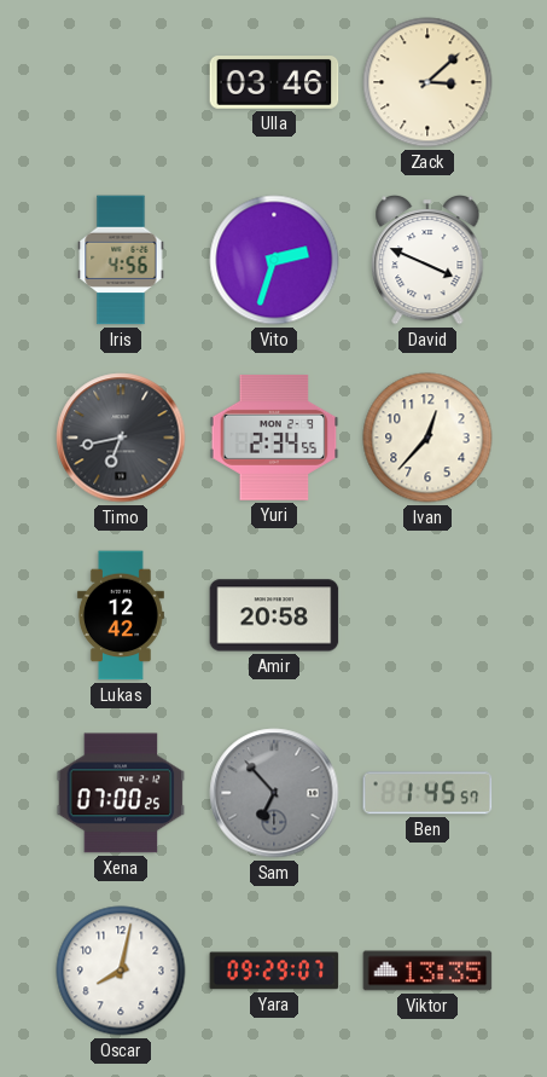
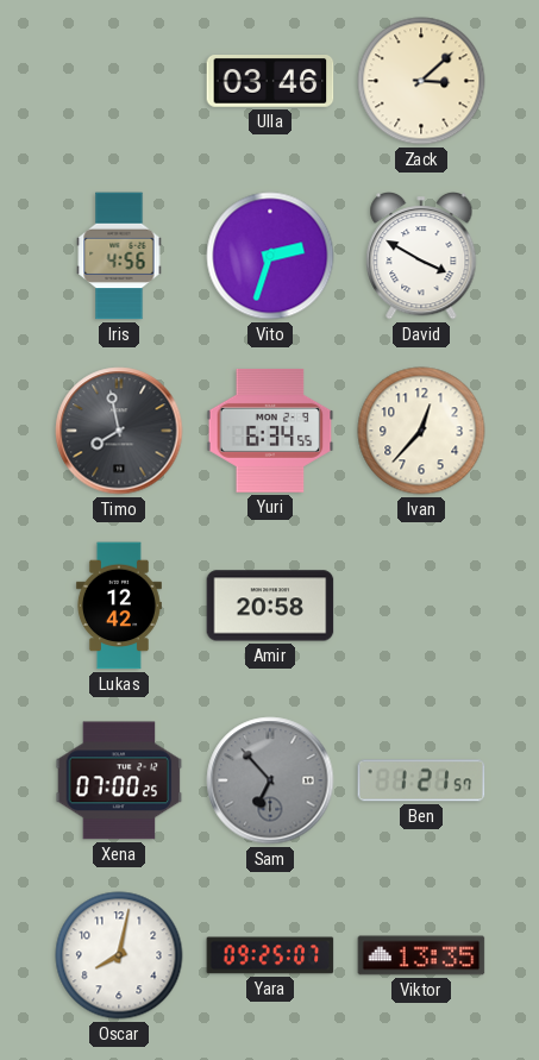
David: 3:49 -> 3:50
Timo: 6:43 -> 7:58
Yuri: 2:34 -> 6:34
Ben: 1:45 -> 1:21
Yara: 09:29 -> 09:25
